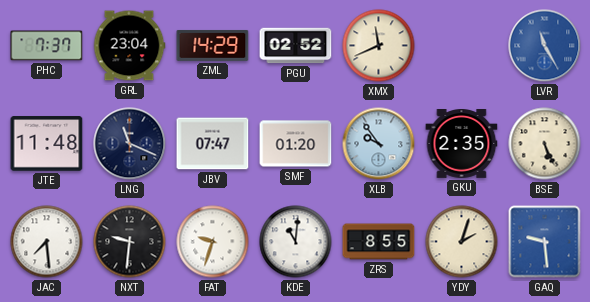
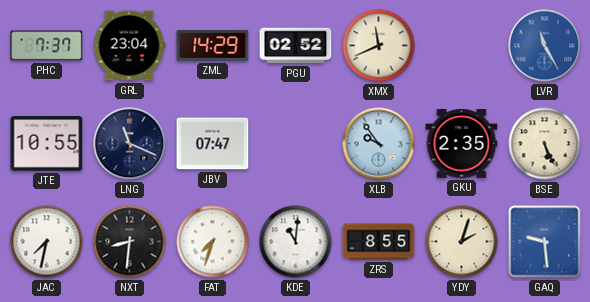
JTE: 11:48 -> 10:55
SMF: 01:20 -> none
JAC: 7:29 -> 7:32
NXT: 9:31 -> 8:31
FAT: 9:33 -> 7:33
